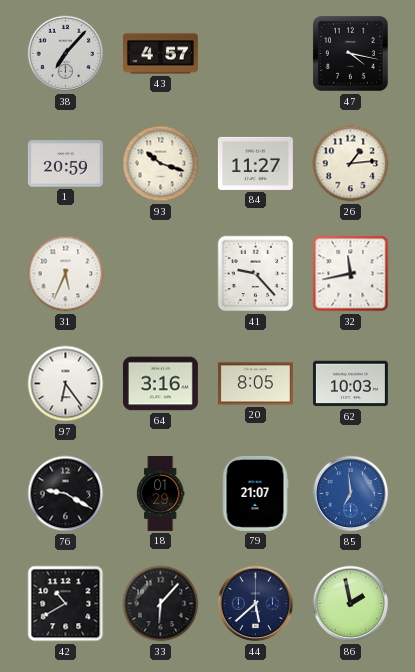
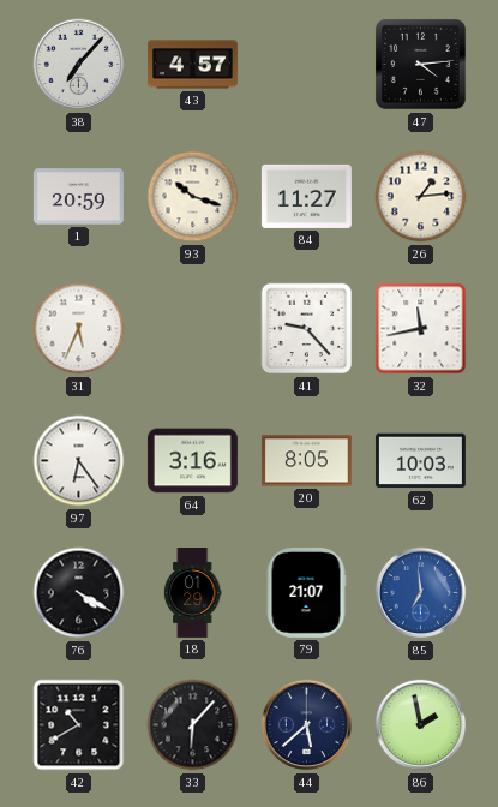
47: 4:17 -> 4:14
76: 9:20 -> 4:20
